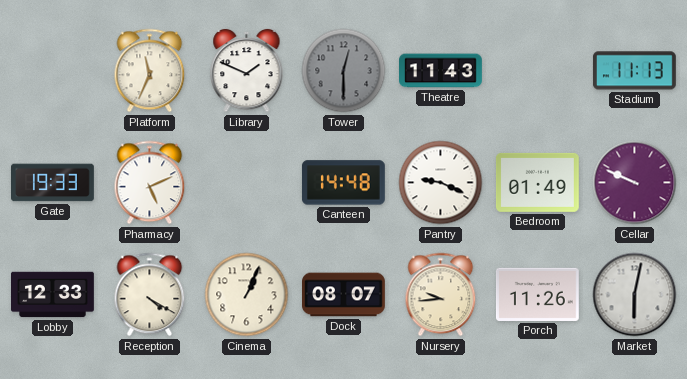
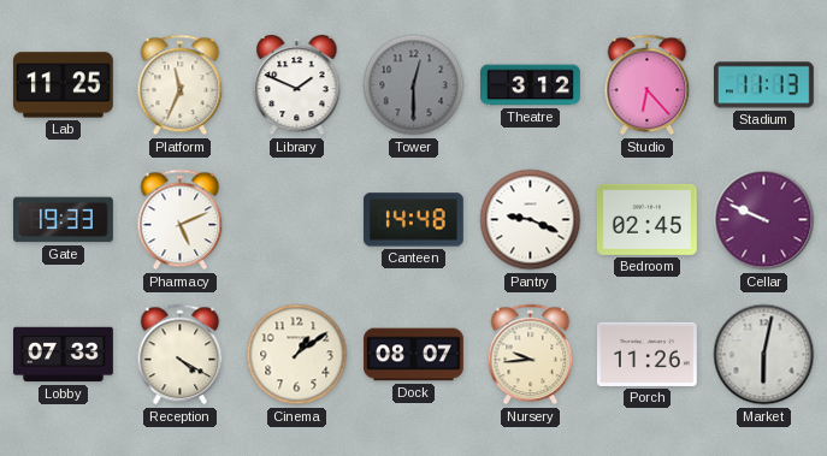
Lab: none -> 11:25
Theatre: 11:43 -> 3:12
Studio: none -> 6:23
Bedroom: 01:49 -> 02:45
Lobby: 12:33 -> 07:33
Cinema: 1:04 -> 1:09
